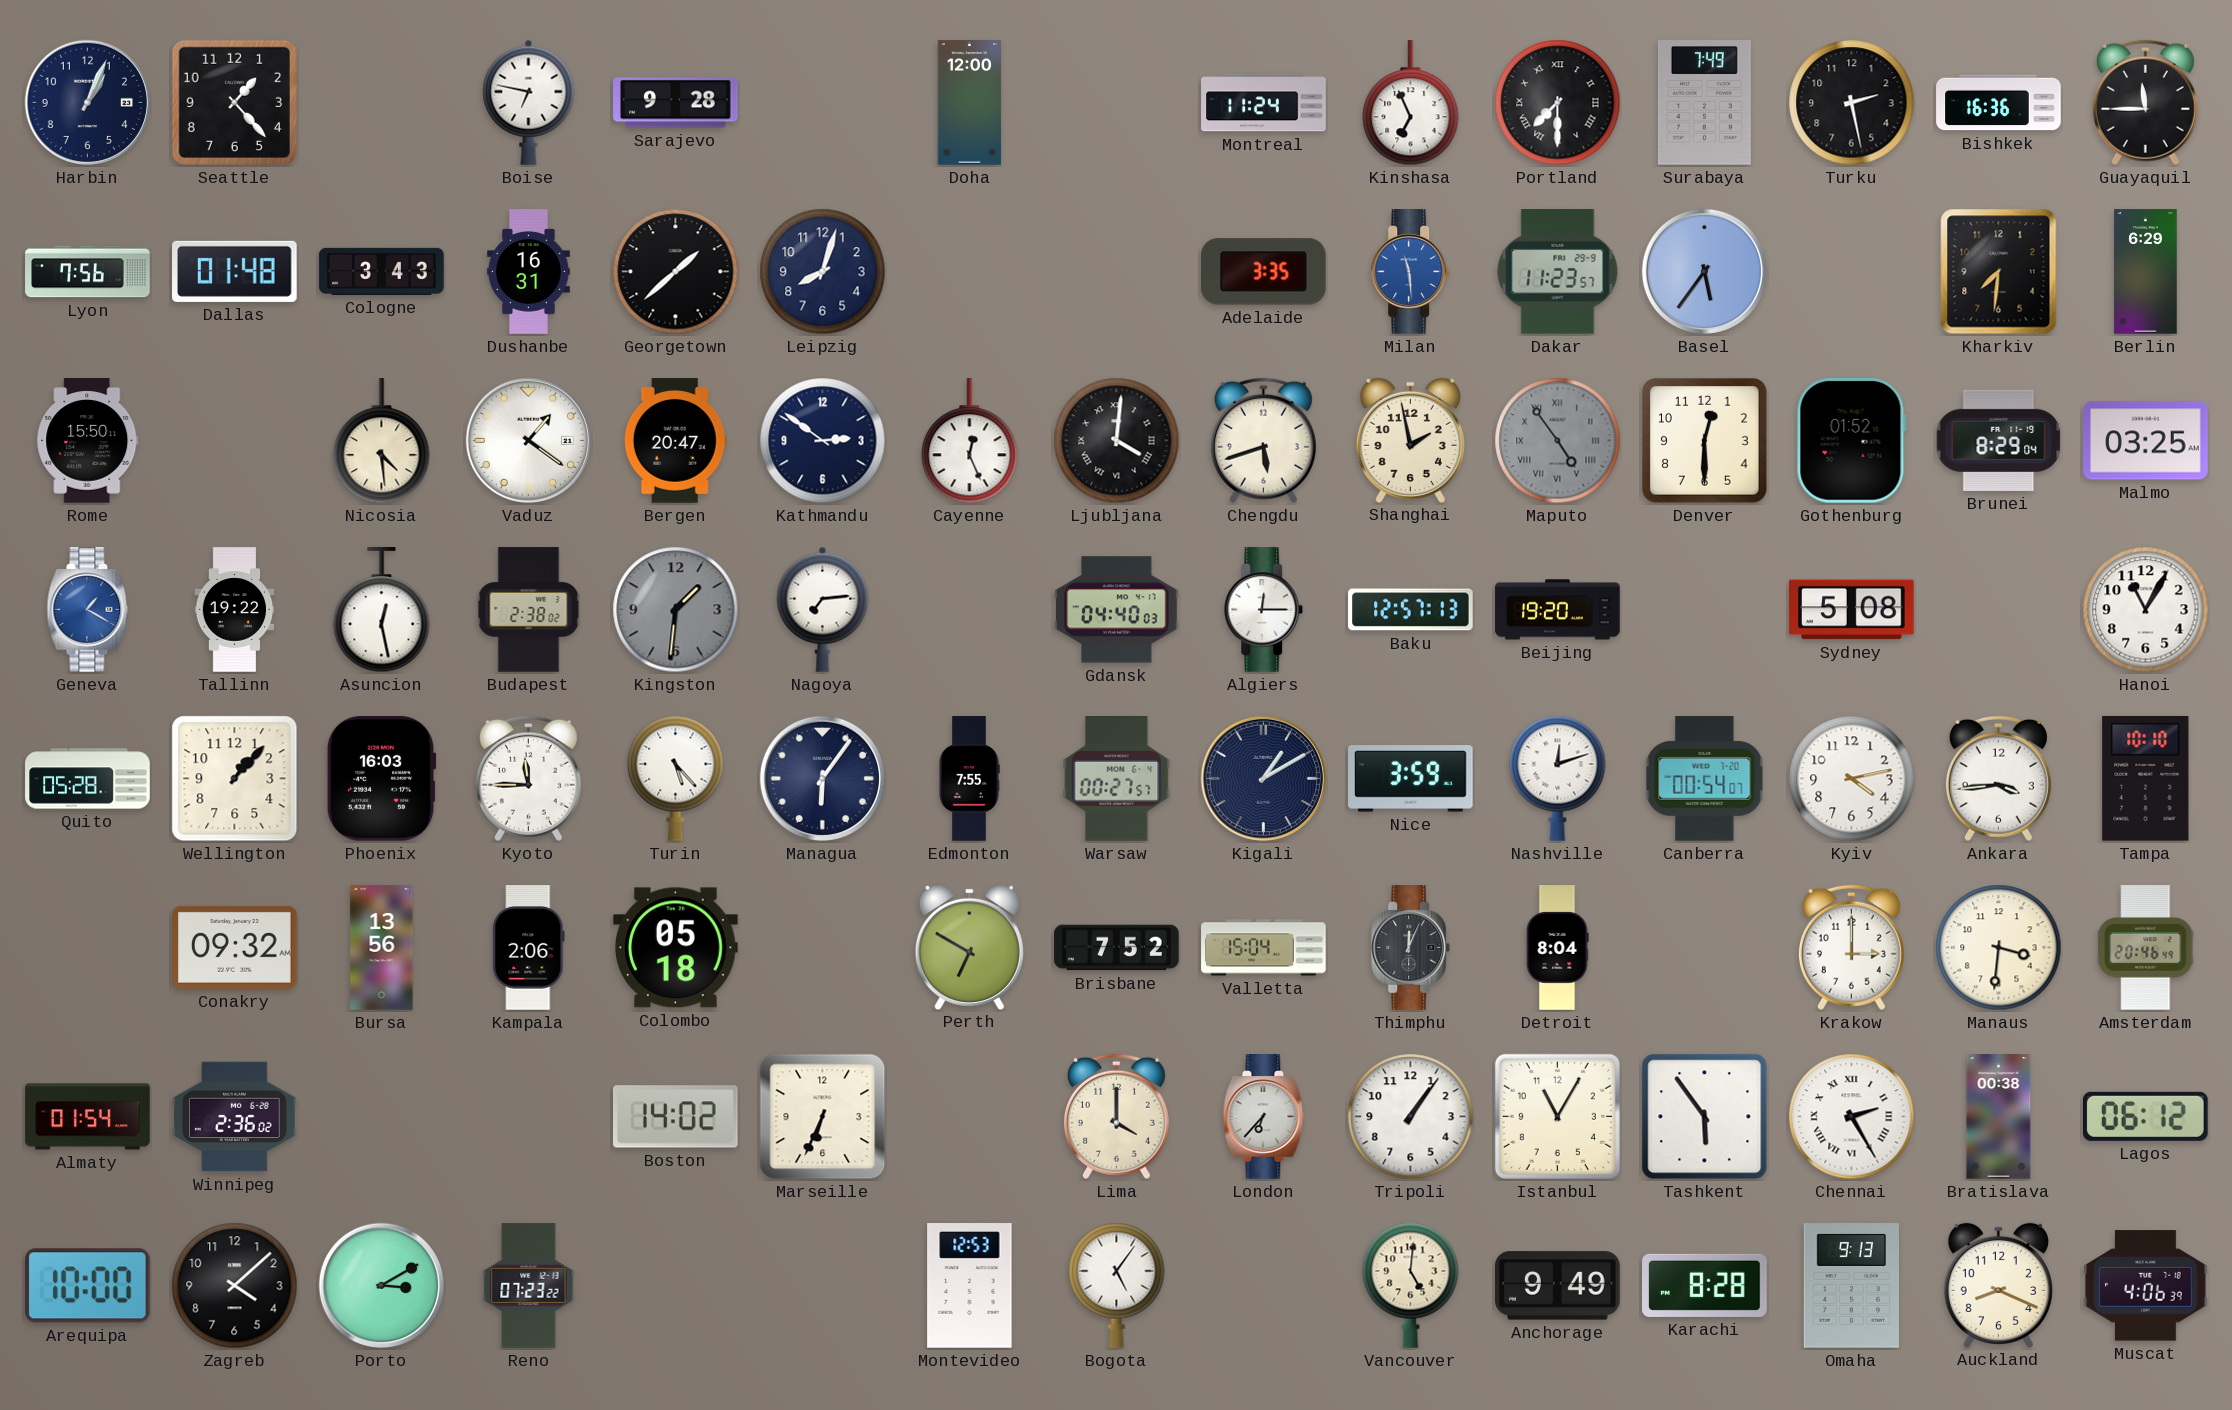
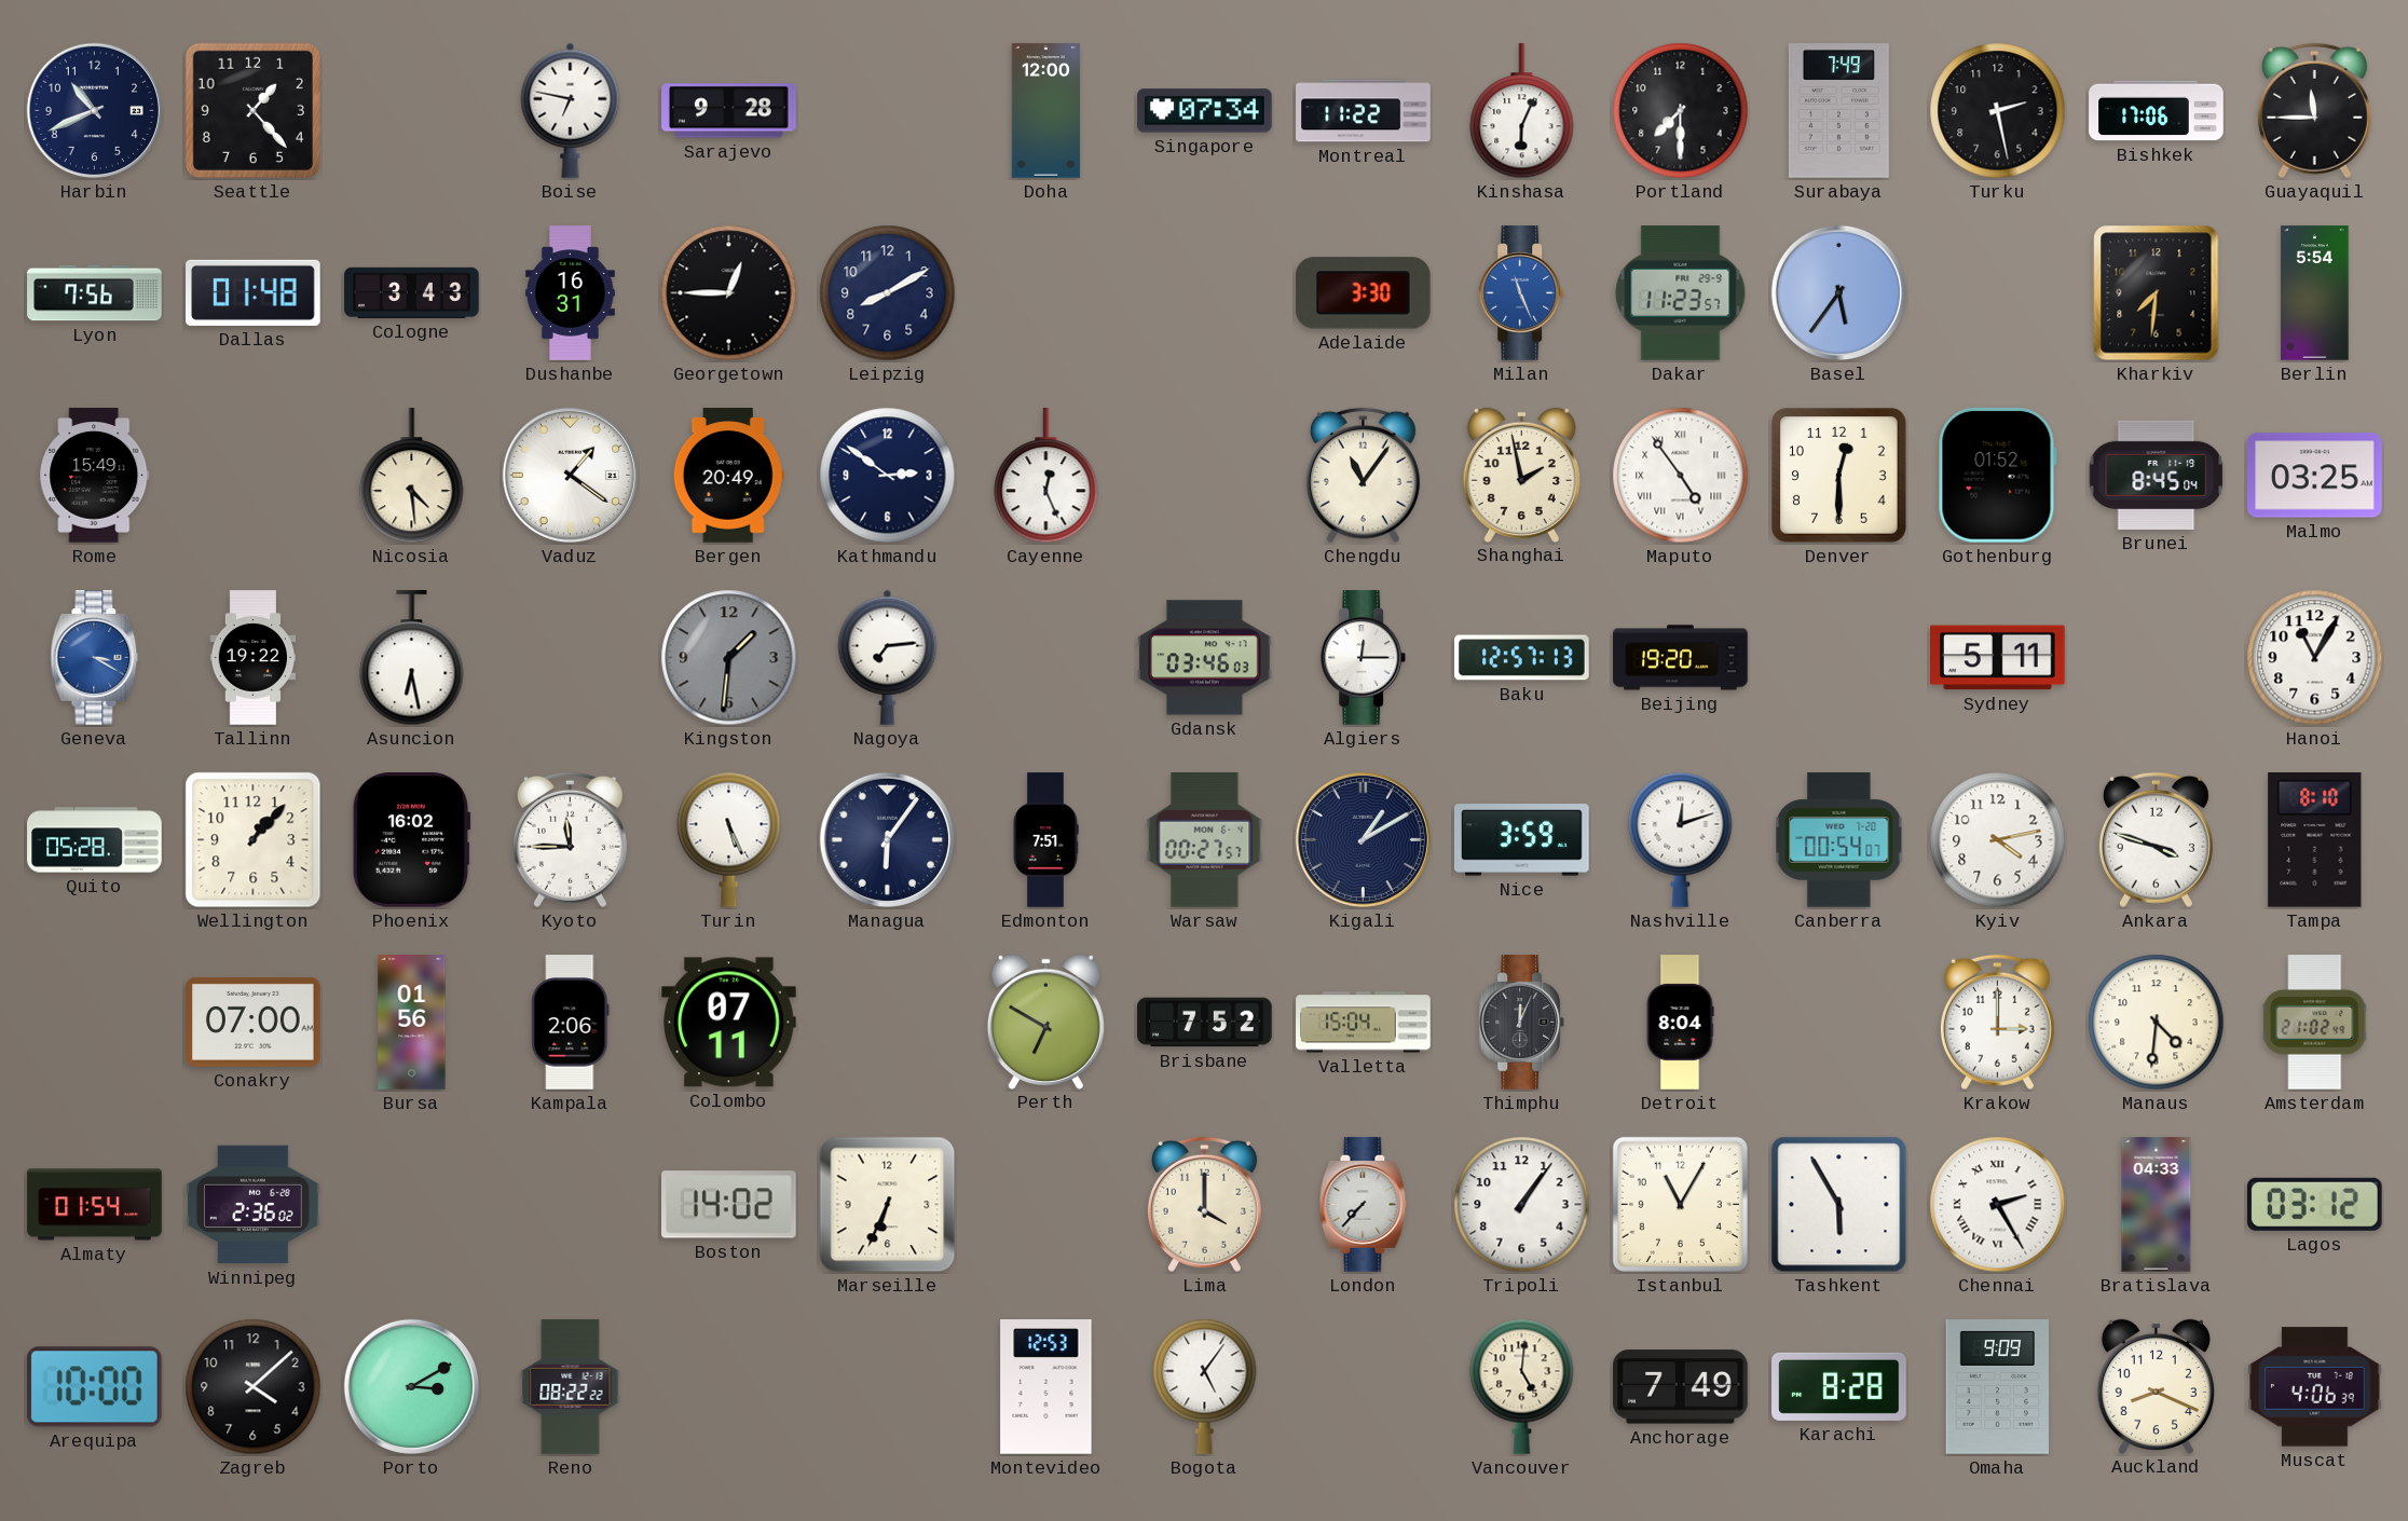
Harbin: 1:04 -> 10:41
Singapore: none -> 07:34
Montreal: 11:24 -> 11:22
Kinshasa: 6:56 -> 6:04
Portland numerals: Roman -> Arabic
Bishkek: 16:36 -> 17:06
Georgetown: 1:38 -> 12:45
Leipzig: 8:03 -> 8:10
Adelaide: 3:35 -> 3:30
Milan: 11:29 -> 11:26
Berlin: 6:29 -> 5:54
Rome: 15:50 -> 15:49
Bergen: 20:47 -> 20:49
Ljubljana: 4:01 -> none
Chengdu: 5:42 -> 11:06
Maputo dial: grey -> white
Brunei: 8:29 -> 8:45
Geneva: 1:20 -> 3:20
Asuncion: 12:28 -> 6:28
Budapest: 2:38 -> none
Gdansk: 04:40 -> 03:46
Sydney: 5:08 -> 5:11
Phoenix: 16:03 -> 16:02
Turin: 5:23 -> 5:26
Edmonton: 7:55 -> 7:51
Ankara: 3:44 -> 3:48
Tampa: 10:10 -> 8:10
Conakry: 09:32 -> 07:00
Bursa: 13:56 -> 01:56
Colombo: 05:18 -> 07:11
Manaus: 3:31 -> 4:31
Amsterdam: 20:46 -> 21:02
London: 6:37 -> 7:37
Tashkent: 5:54 -> 5:55
Bratislava: 00:38 -> 04:33
Lagos: 06:12 -> 03:12
Reno: 07:23 -> 08:22
Anchorage: 9:49 -> 7:49
Omaha: 9:13 -> 9:09
